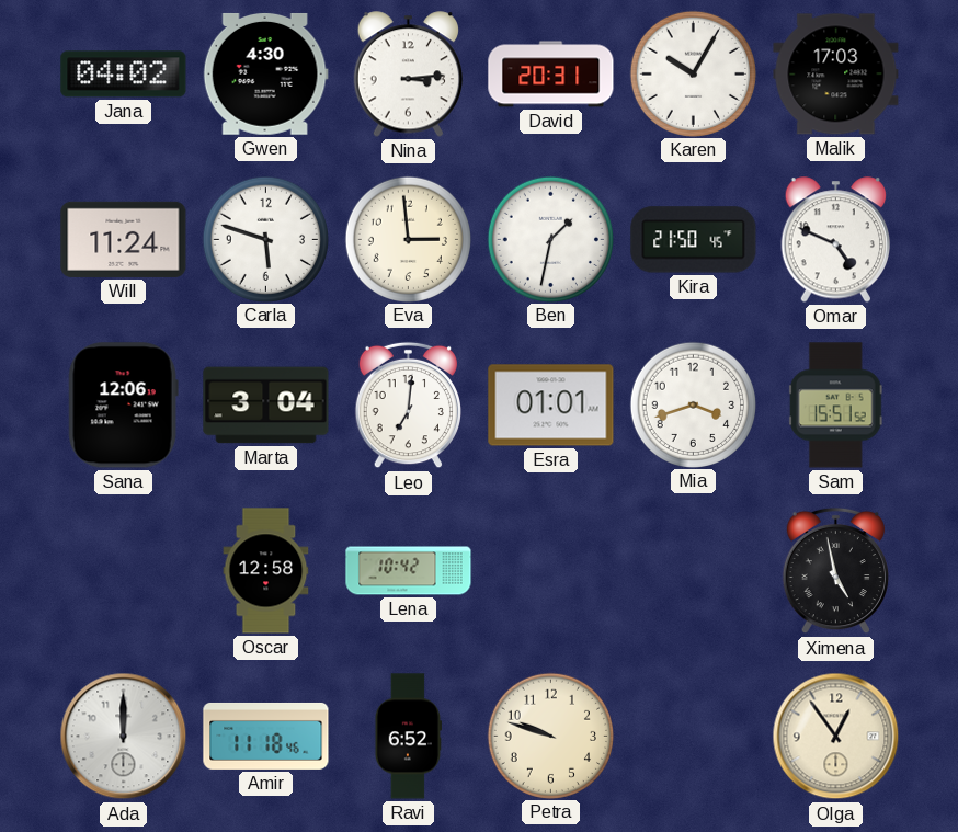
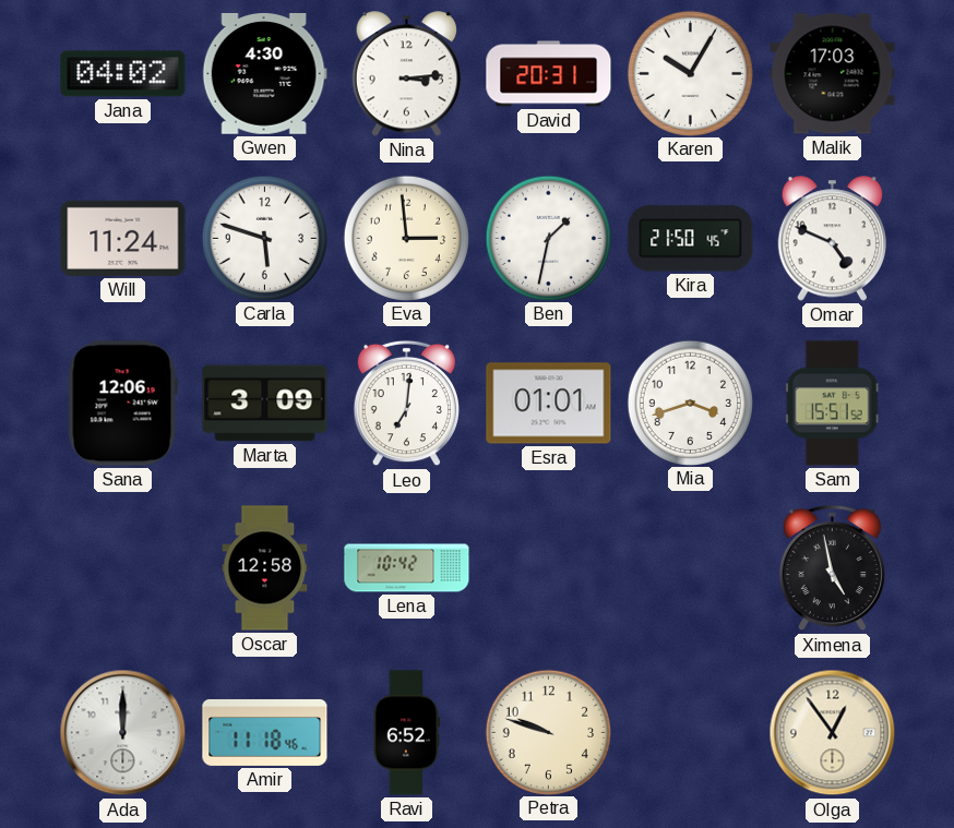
Marta: 3:04 -> 3:09
